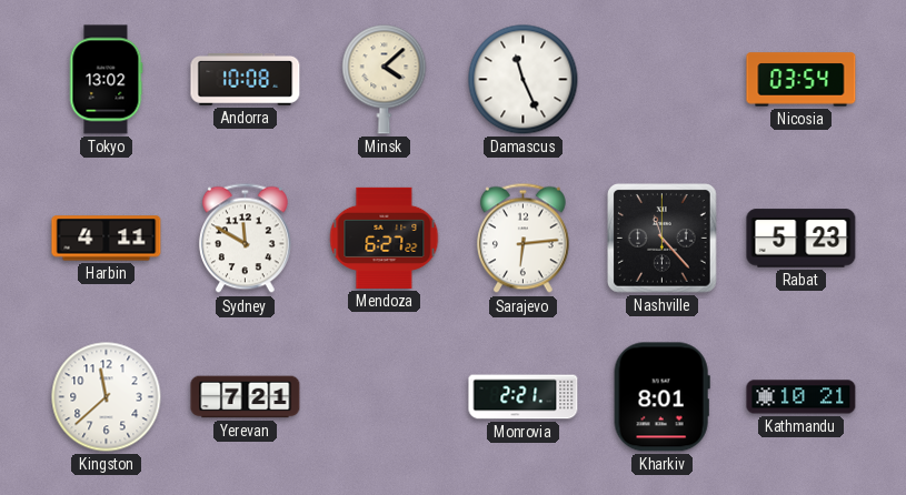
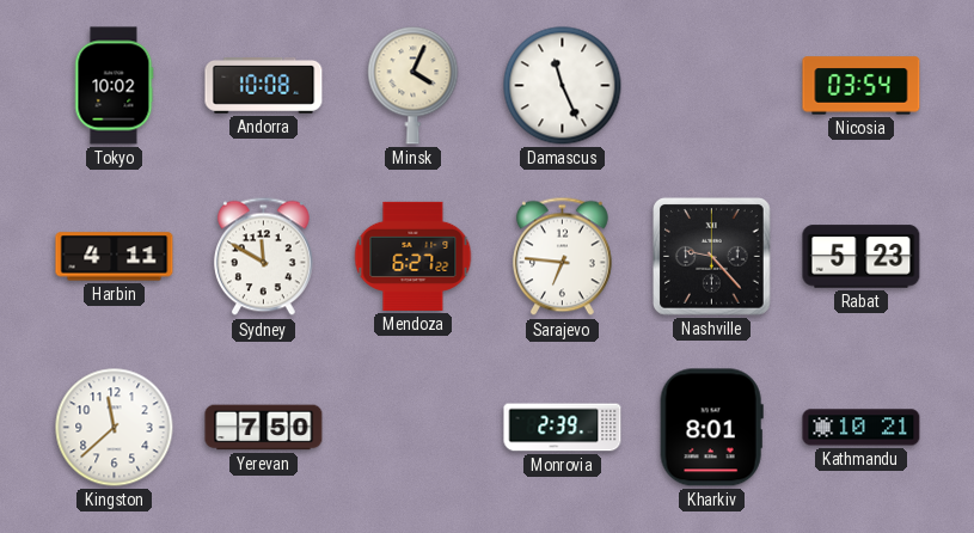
Tokyo: 13:02 -> 10:02
Minsk: 4:08 -> 4:04
Sarajevo: 6:14 -> 6:46
Nashville: 11:23 -> 9:23
Yerevan: 7:21 -> 7:50
Monrovia: 2:21 -> 2:39
